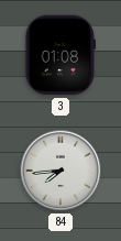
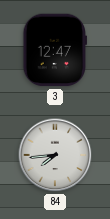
3: 01:08 -> 12:47
